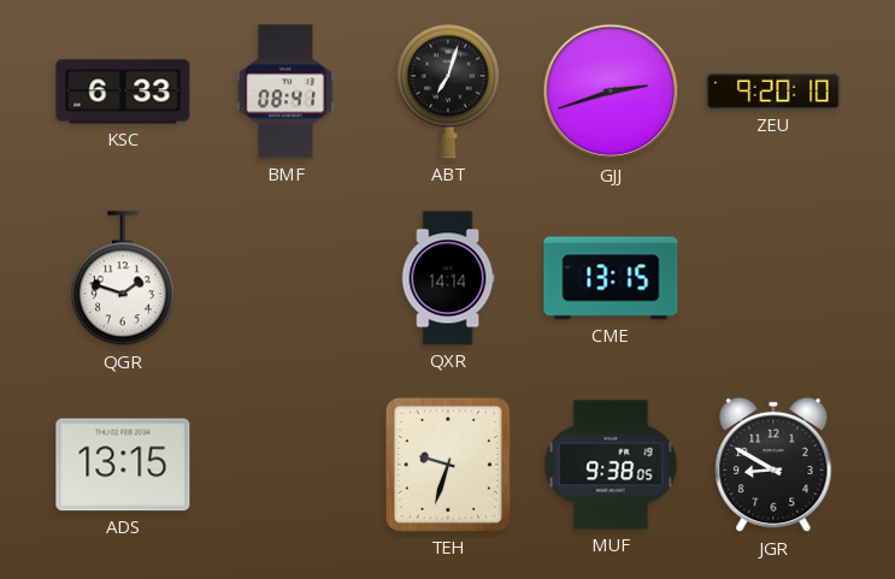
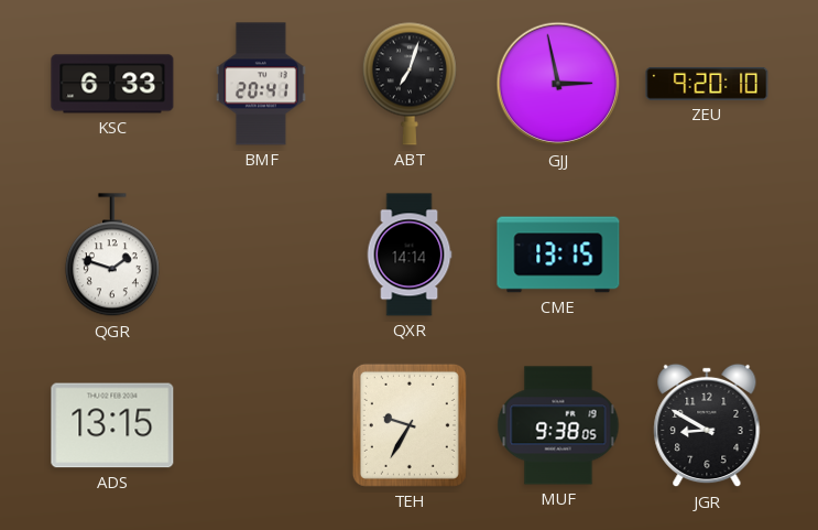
BMF: 08:41 -> 20:41
GJJ: 2:42 -> 2:58
TEH: 9:33 -> 9:35
